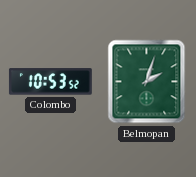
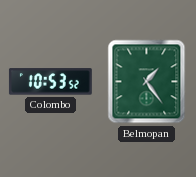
Belmopan: 2:03 -> 1:24
